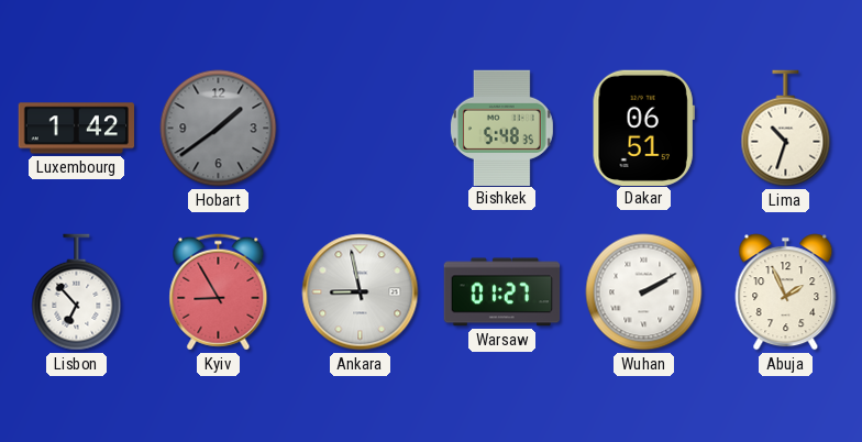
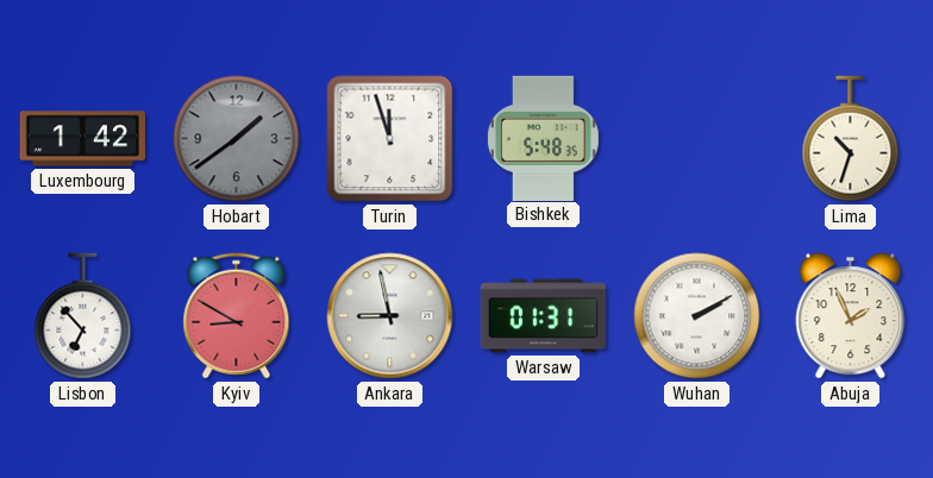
Turin: none -> 11:57
Dakar: 06:51 -> none
Kyiv: 8:55 -> 8:50
Warsaw: 01:27 -> 01:31
